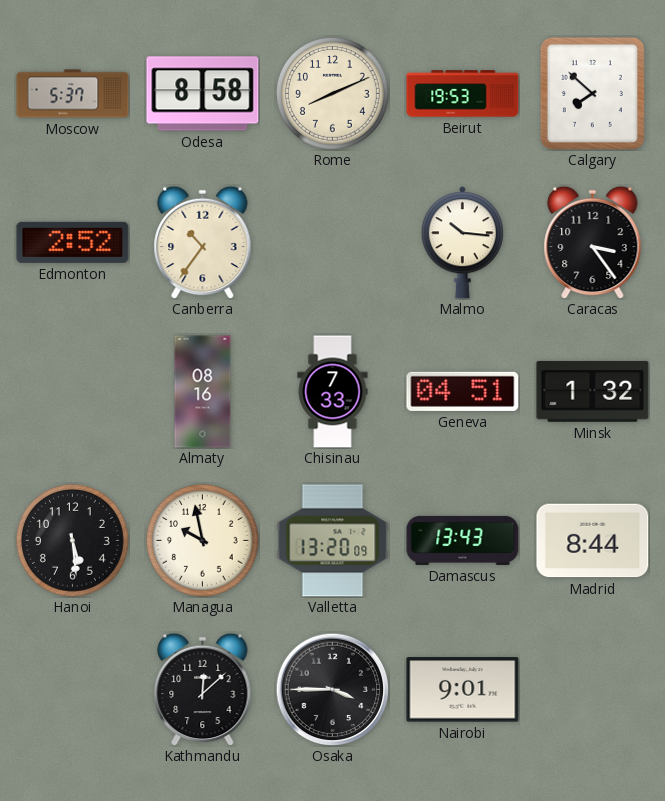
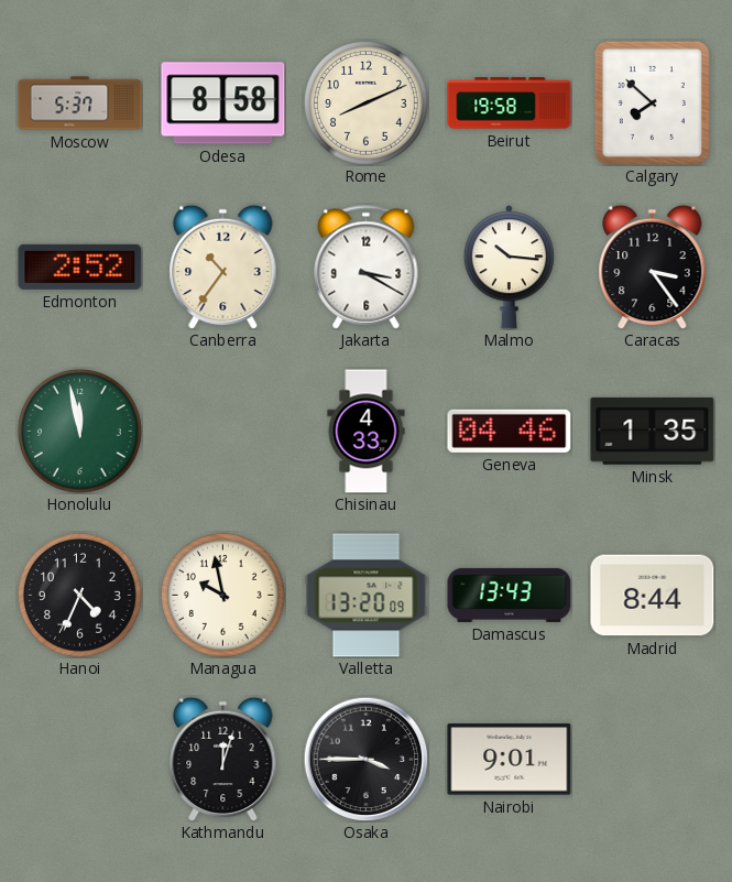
Beirut: 19:53 -> 19:58
Jakarta: none -> 3:20
Honolulu: none -> 11:58
Almaty: 08:16 -> none
Chisinau: 7:33 -> 4:33
Geneva: 04:51 -> 04:46
Minsk: 1:32 -> 1:35
Hanoi: 5:29 -> 4:34
Kathmandu: 12:08 -> 12:03
